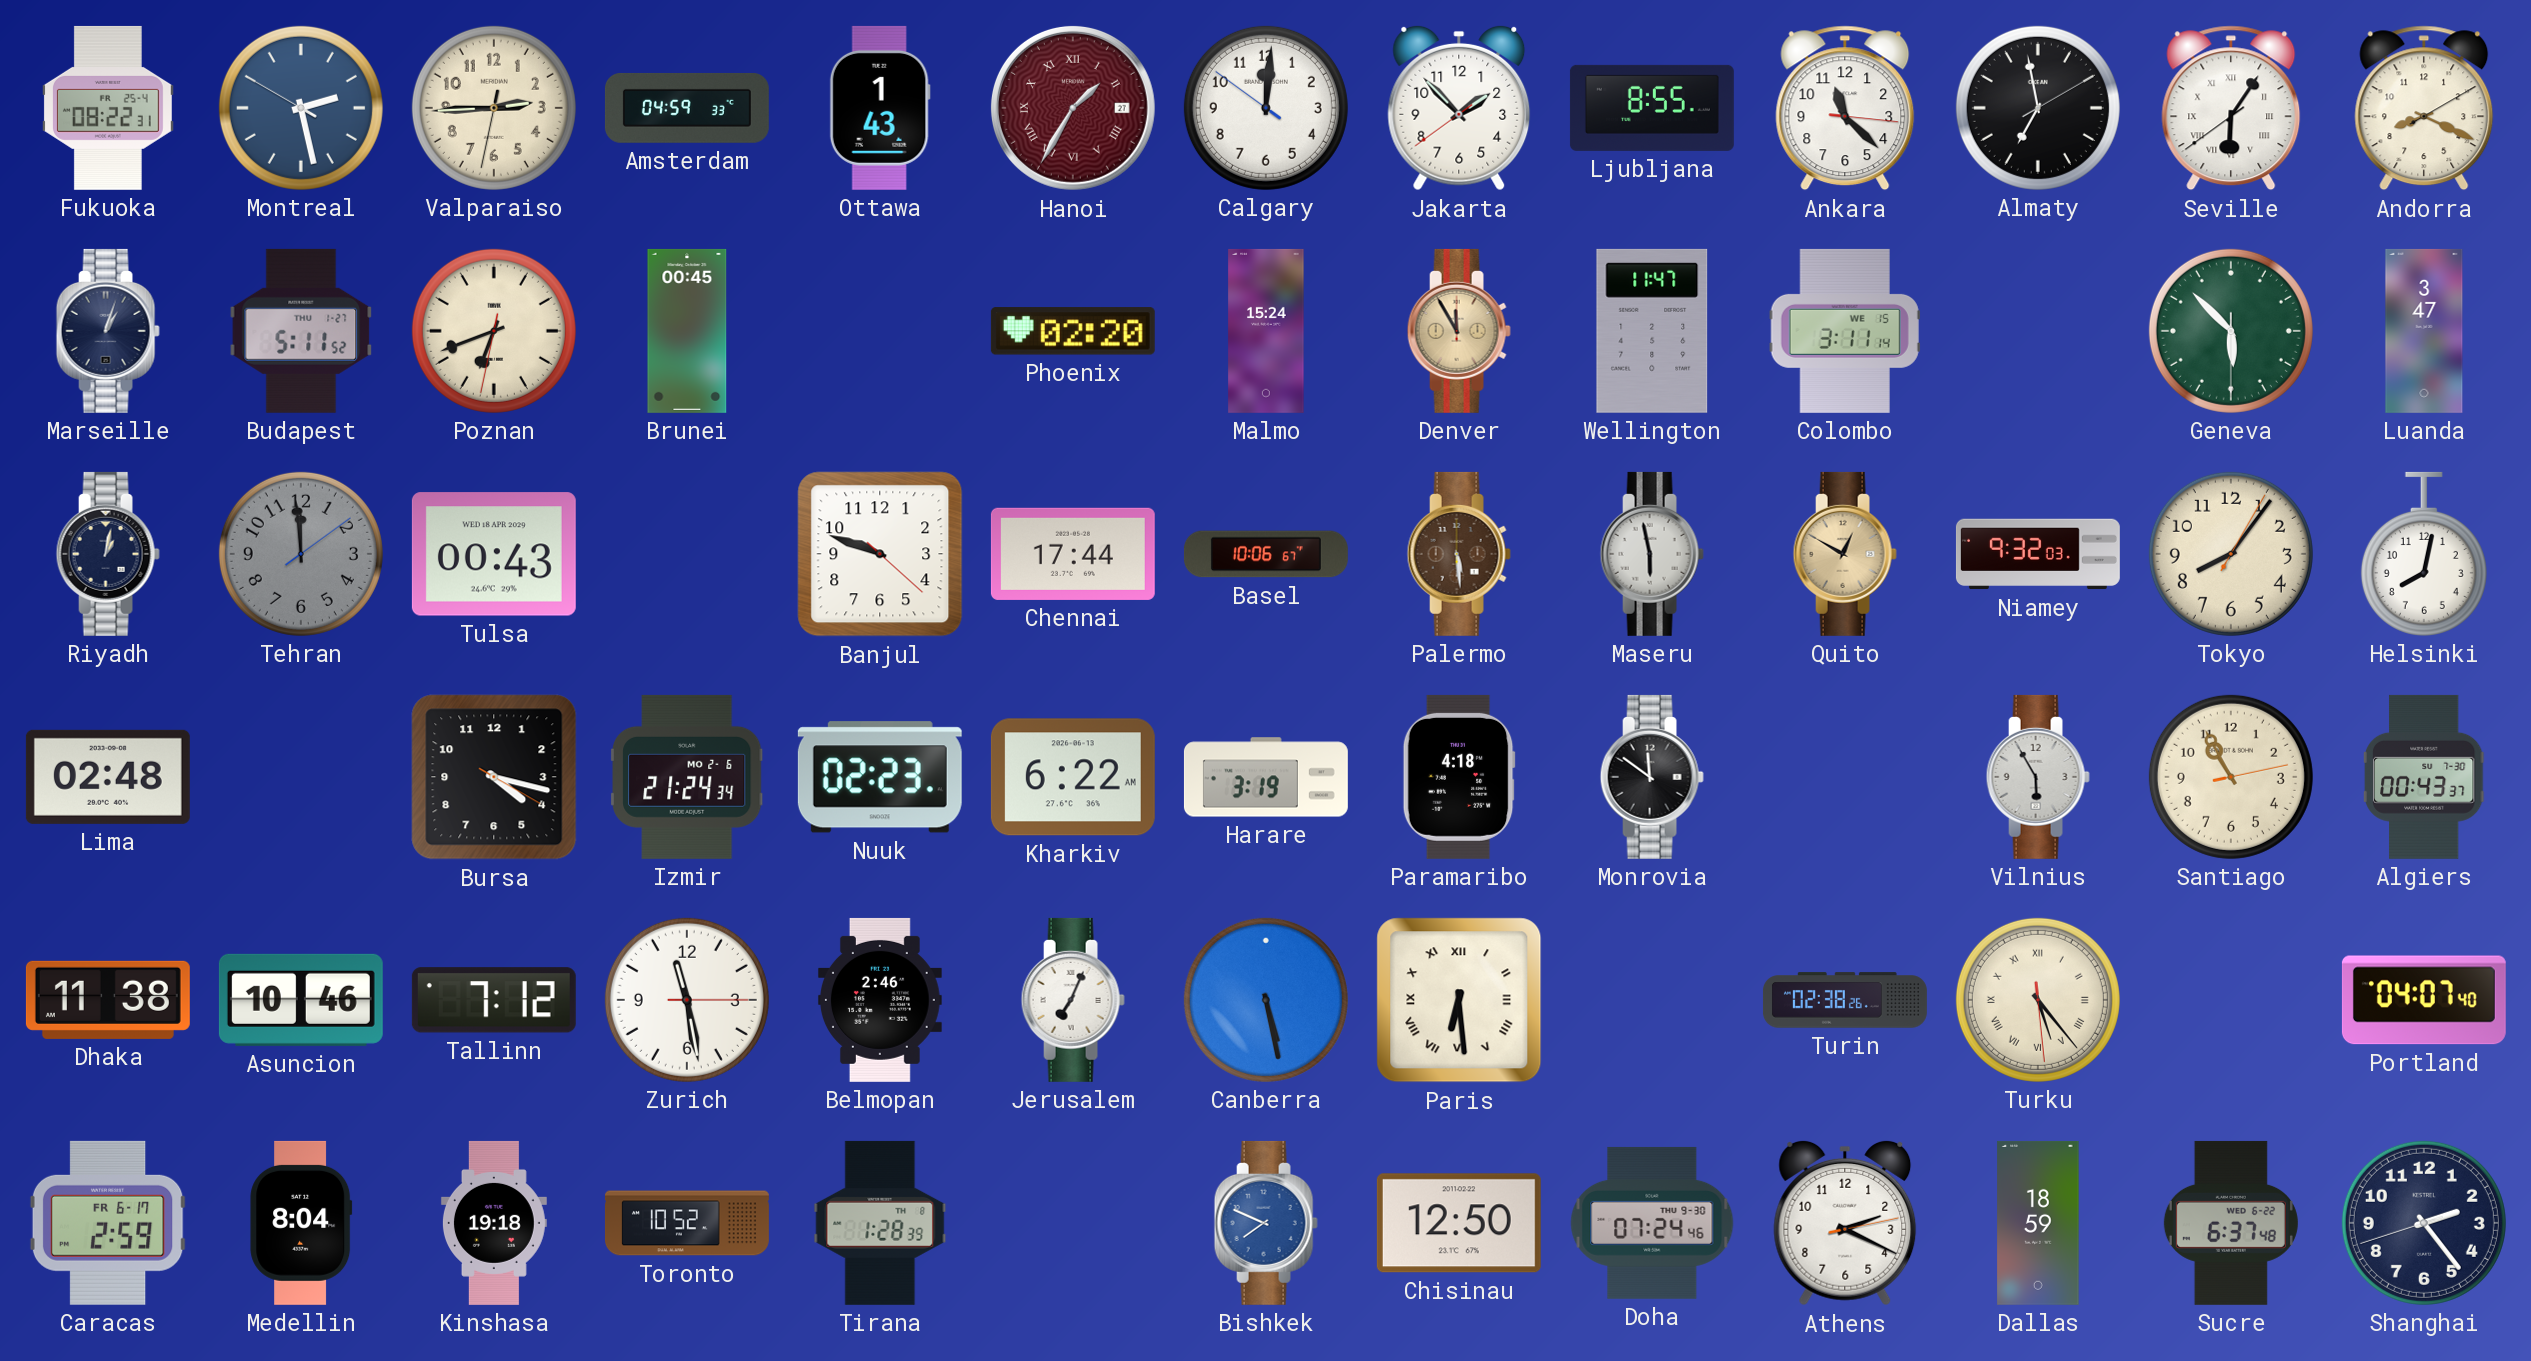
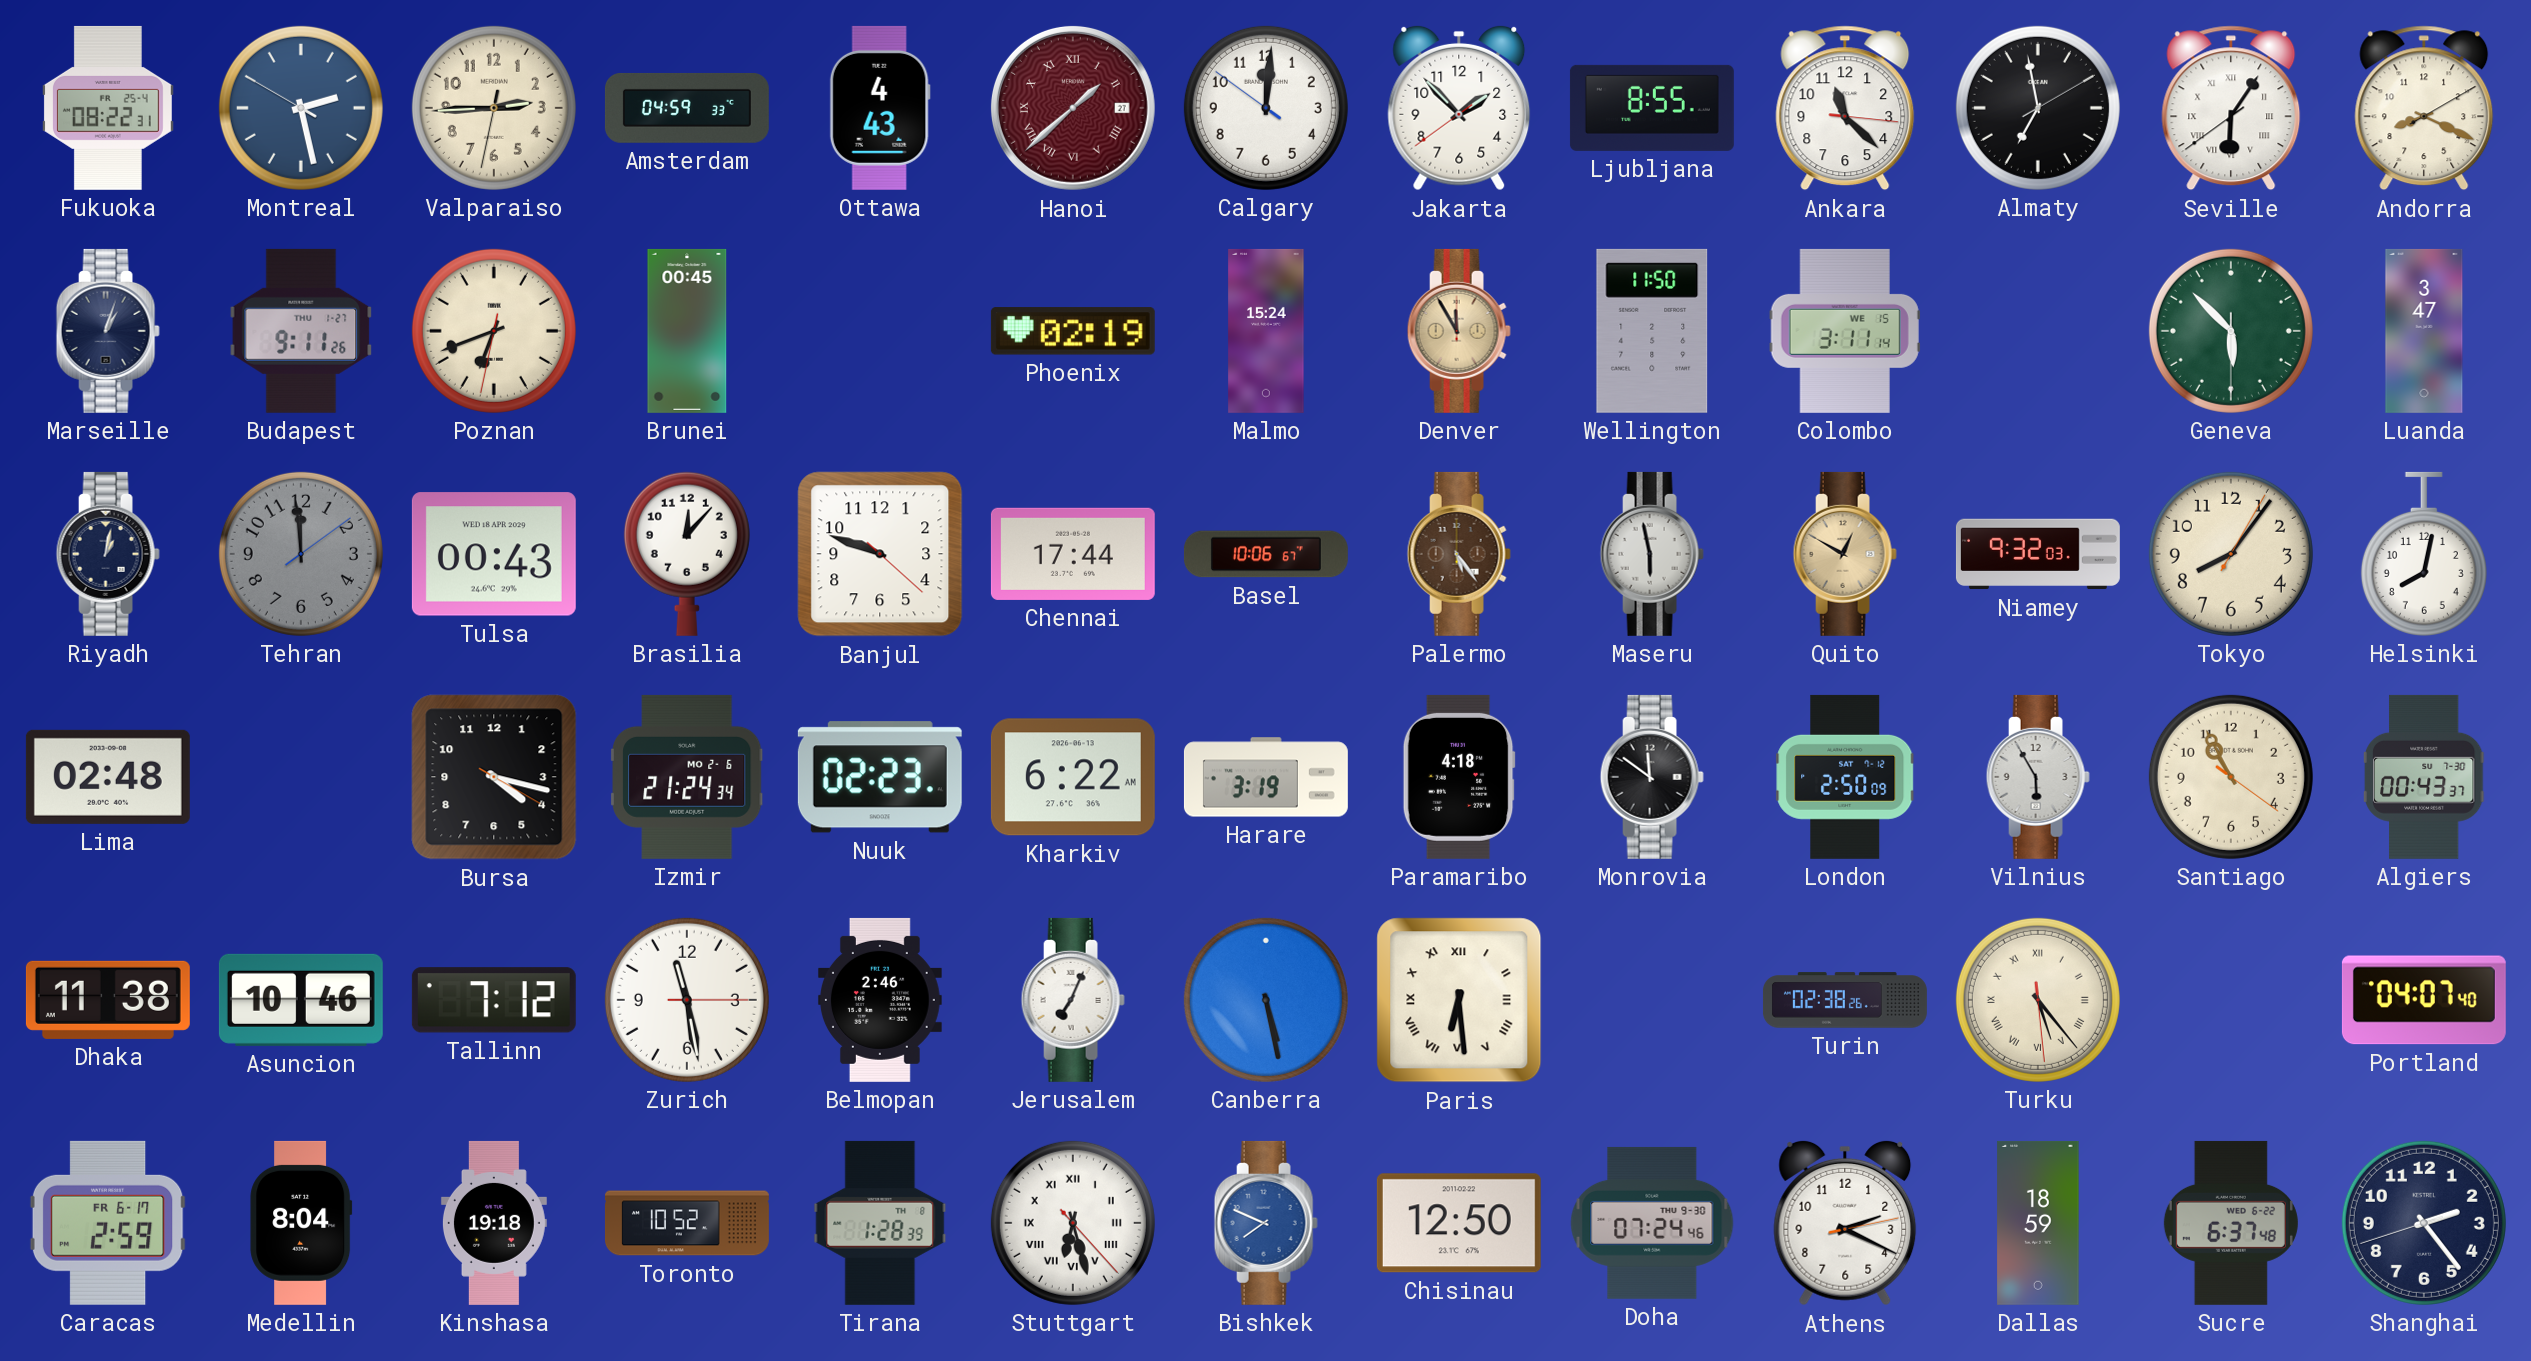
Ottawa: 1:43 -> 4:43
Hanoi: 1:35 -> 1:38
Budapest: 5:11 -> 9:11
Phoenix: 02:20 -> 02:19
Wellington: 11:47 -> 11:50
Brasilia: none -> 12:07
Palermo: 5:29 -> 5:24
London: none -> 2:50
Santiago: 10:55:13 -> 10:55:21
Stuttgart: none -> 6:27
